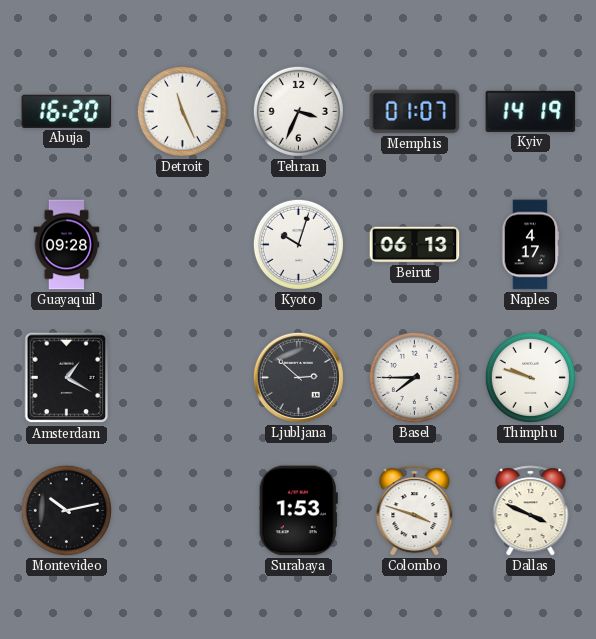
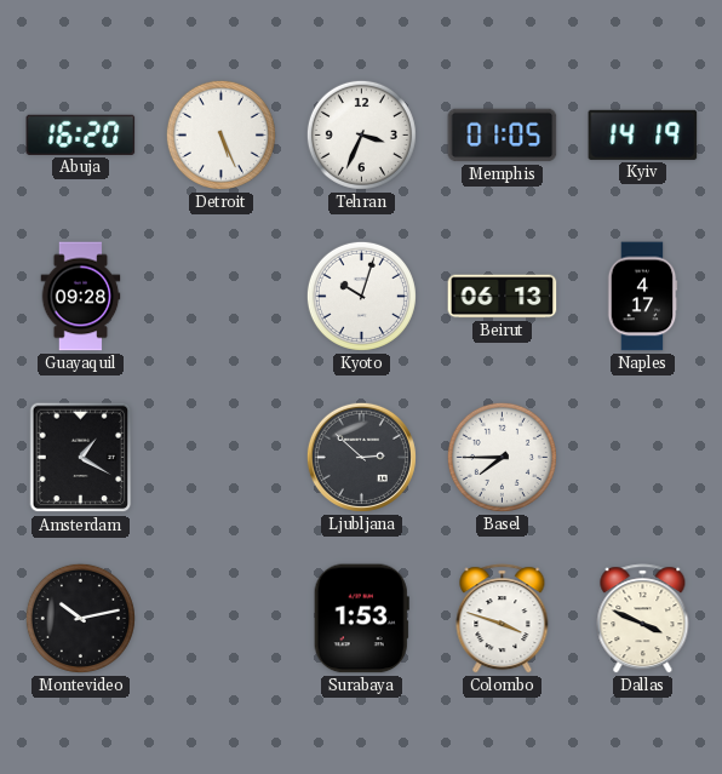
Detroit: 11:26 -> 5:26
Memphis: 01:07 -> 01:05
Thimphu: 9:48 -> none
